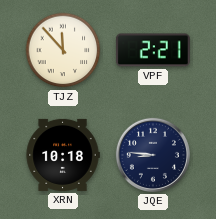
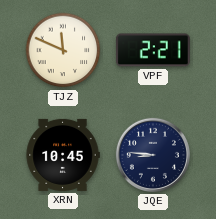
TJZ: 11:53 -> 11:49
XRN: 10:18 -> 10:45
